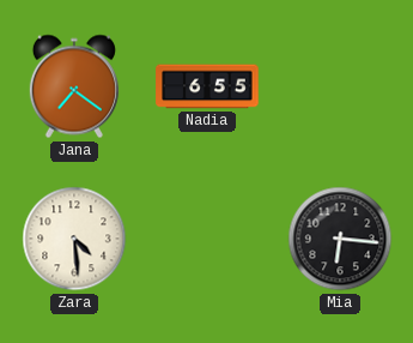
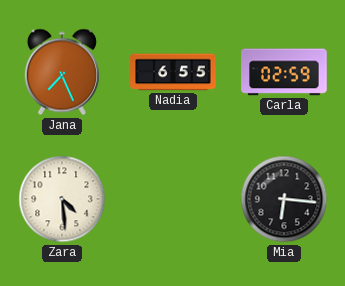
Jana: 7:21 -> 7:26
Carla: none -> 02:59
